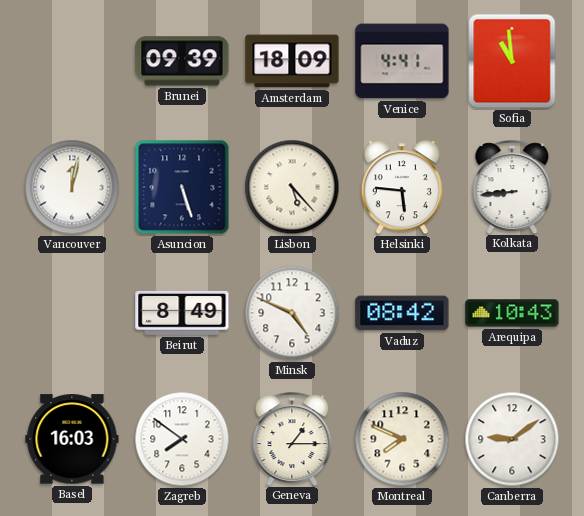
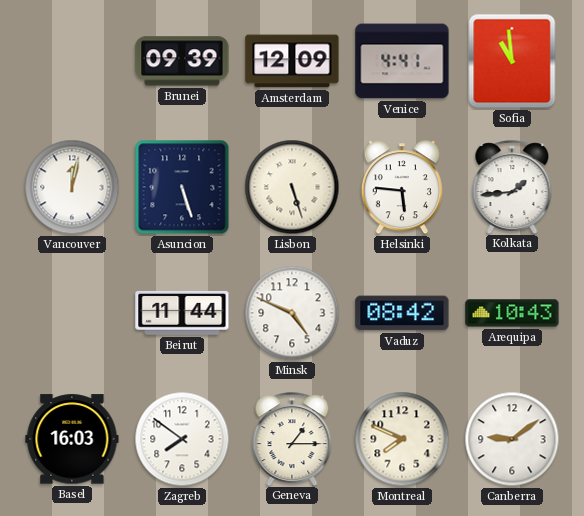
Amsterdam: 18:09 -> 12:09
Lisbon: 5:23 -> 5:27
Kolkata: 8:44 -> 1:44
Beirut: 8:49 -> 11:44
